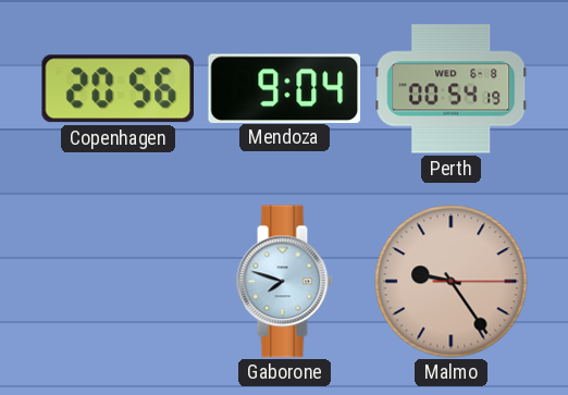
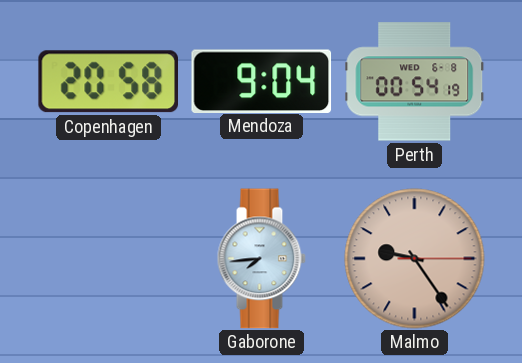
Copenhagen: 20:56 -> 20:58
Gaborone: 7:48 -> 7:44
